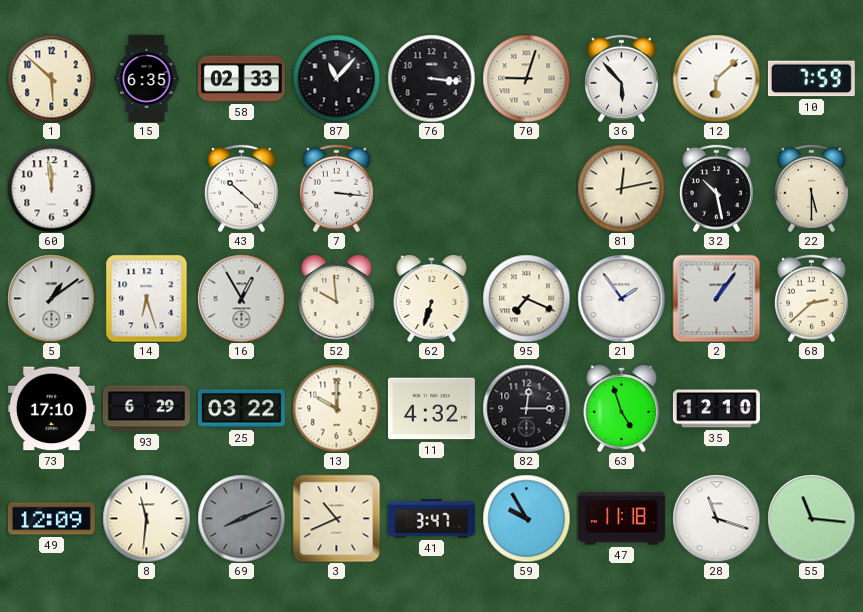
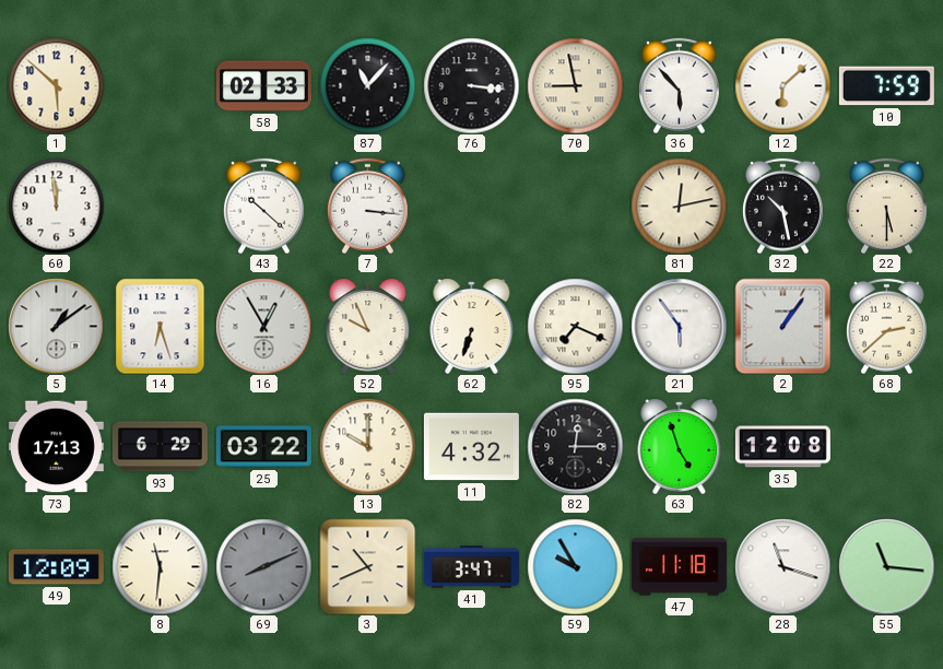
15: 6:35 -> none
70: 9:03 -> 8:58
52: 9:59 -> 9:56
21: 1:54 -> 5:54
73: 17:10 -> 17:13
35: 12:10 -> 12:08
